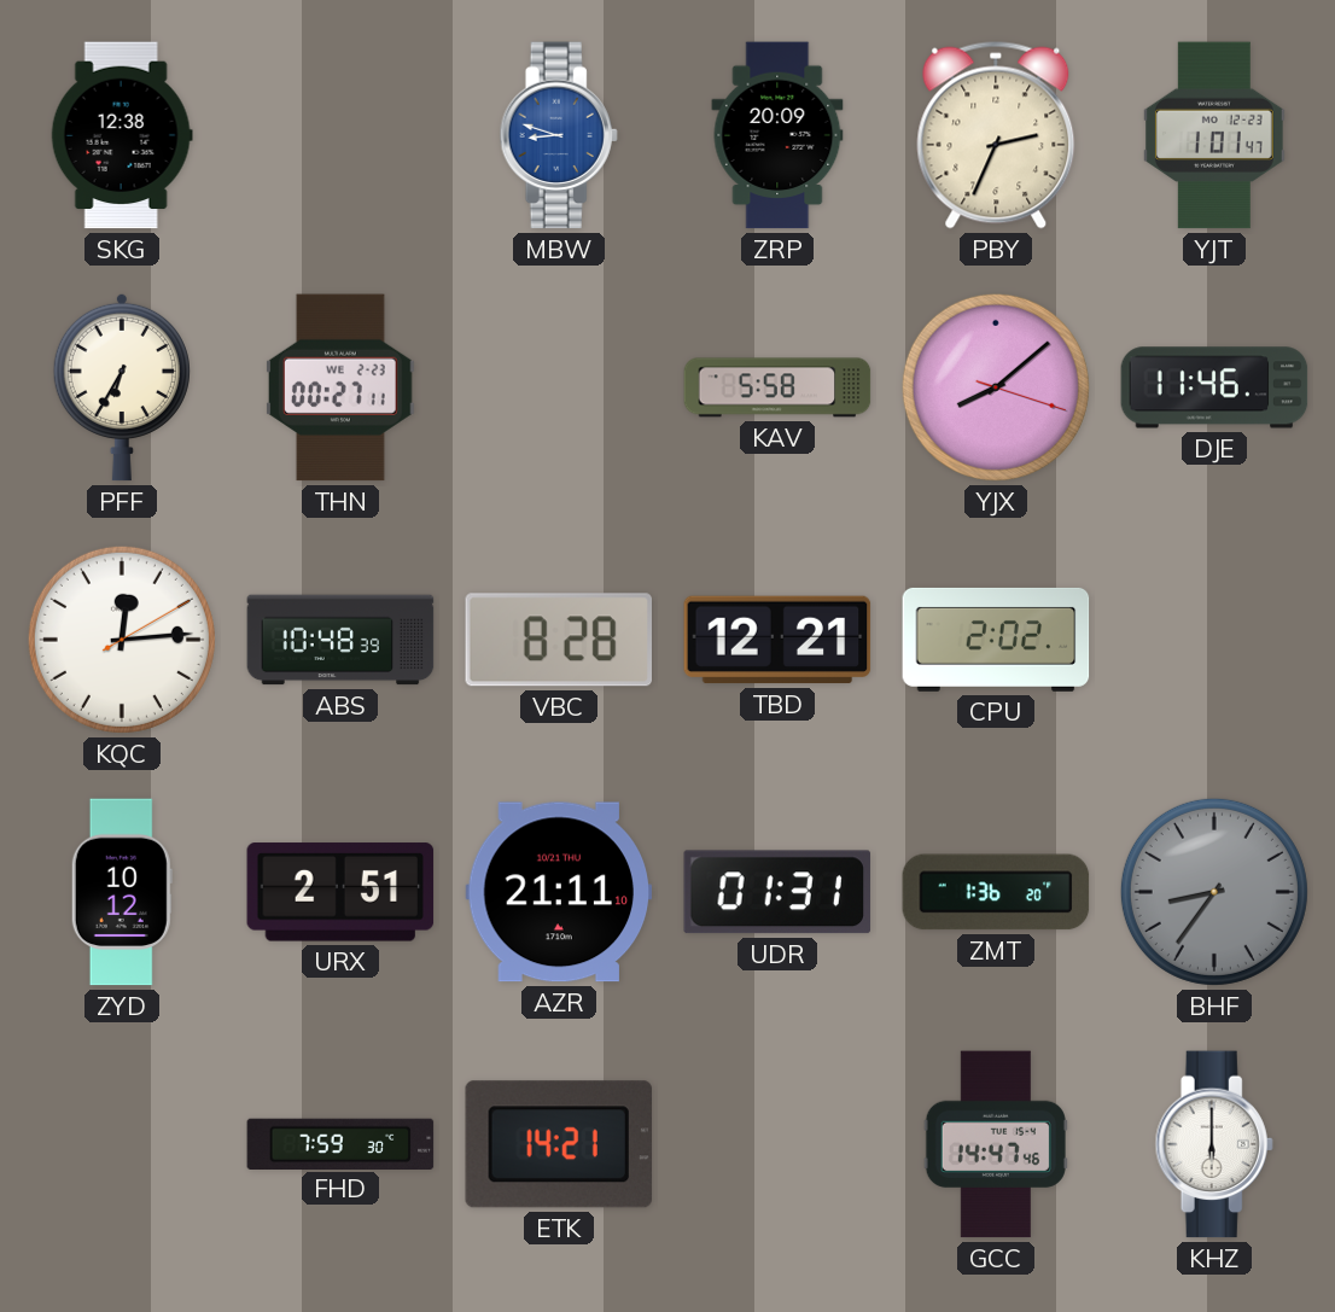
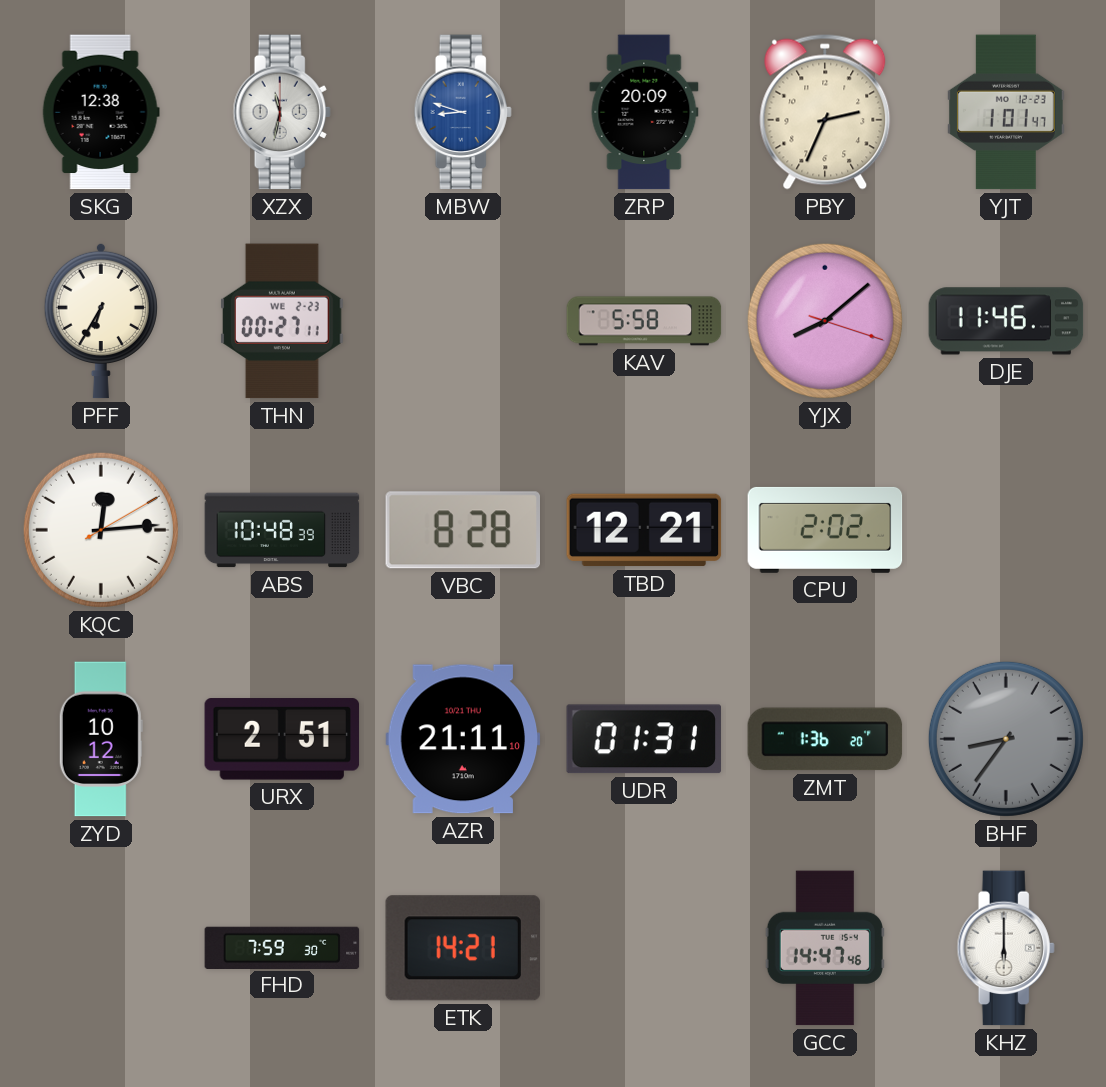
XZX: none -> 11:32
